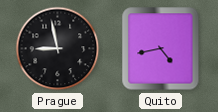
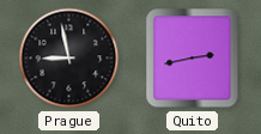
Quito: 4:43 -> 2:43
